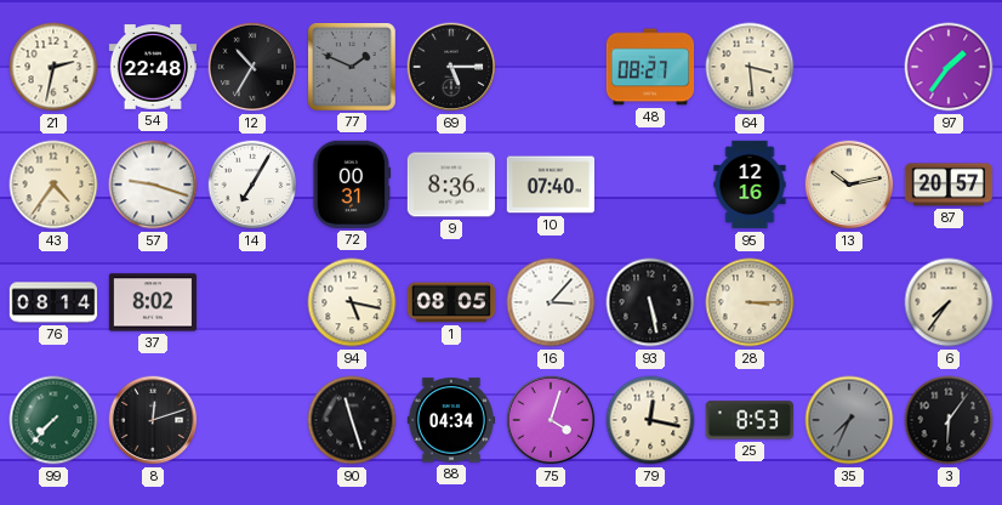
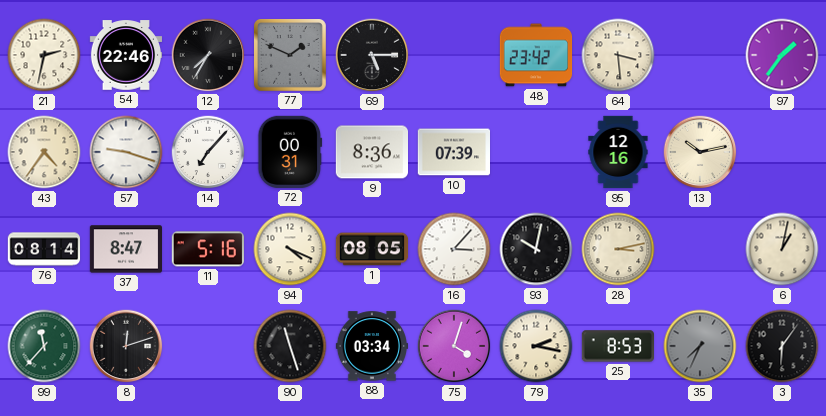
54: 22:48 -> 22:46
12: 10:35 -> 7:35
48: 08:27 -> 23:42
14: 7:05 -> 7:07
10: 07:40 -> 07:39
87: 20:57 -> none
37: 8:02 -> 8:47
11: none -> 5:16
94: 5:17 -> 4:19
93: 5:28 -> 10:02
28: 3:15 -> 3:13
6: 7:36 -> 1:02
99: 7:37 -> 11:37
88: 04:34 -> 03:34
79: 12:17 -> 2:17
